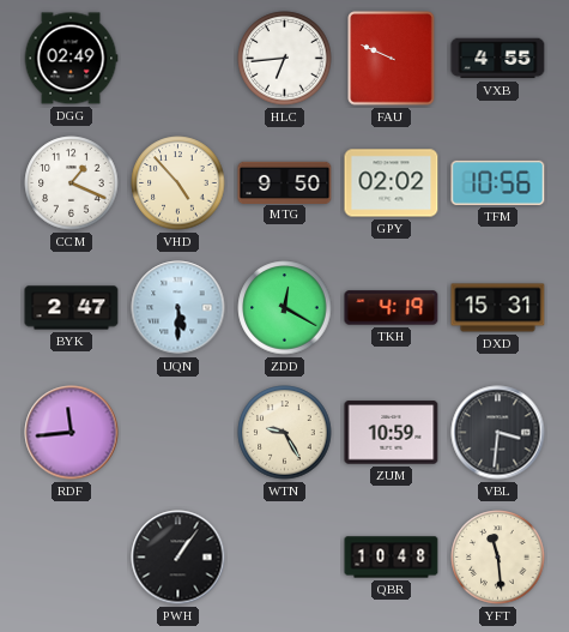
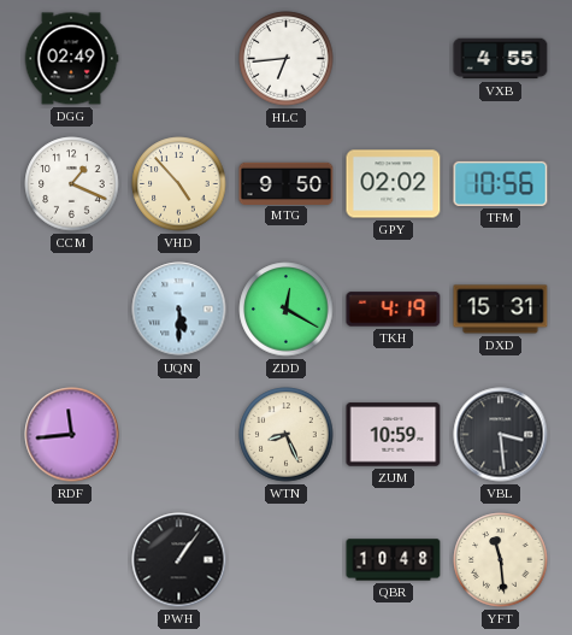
FAU: 9:49 -> none
BYK: 2:47 -> none
WTN: 9:25 -> 8:26
VBL: 3:31 -> 3:29
